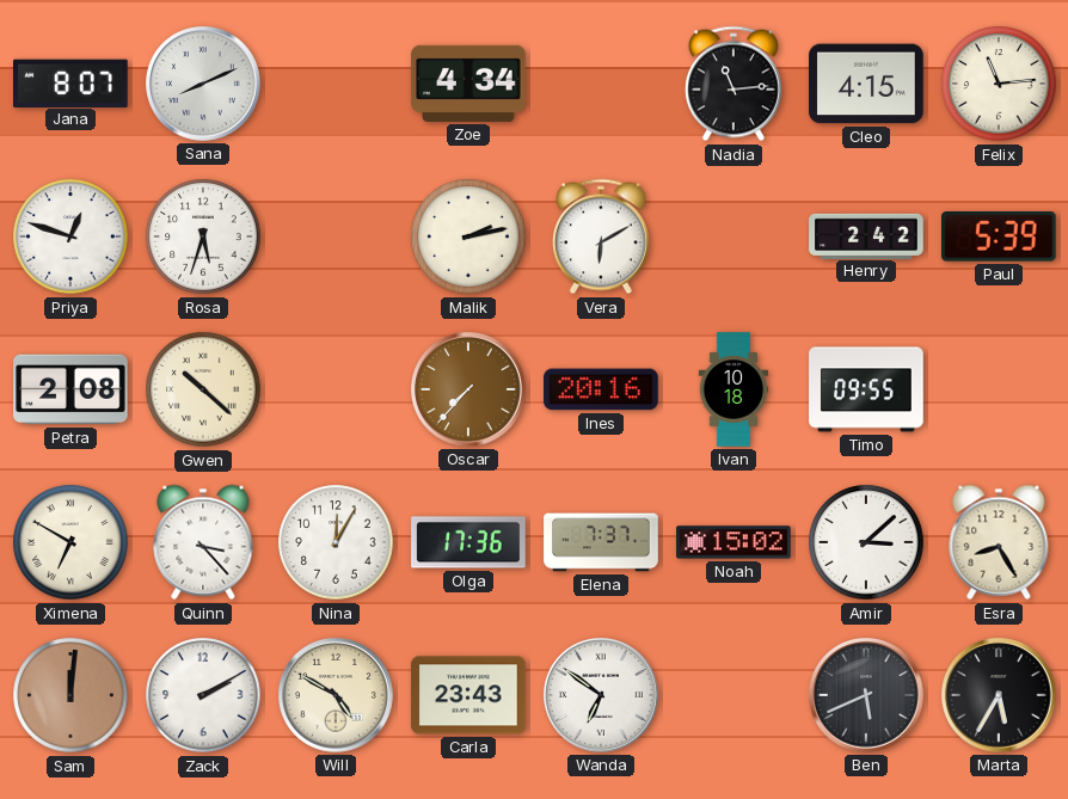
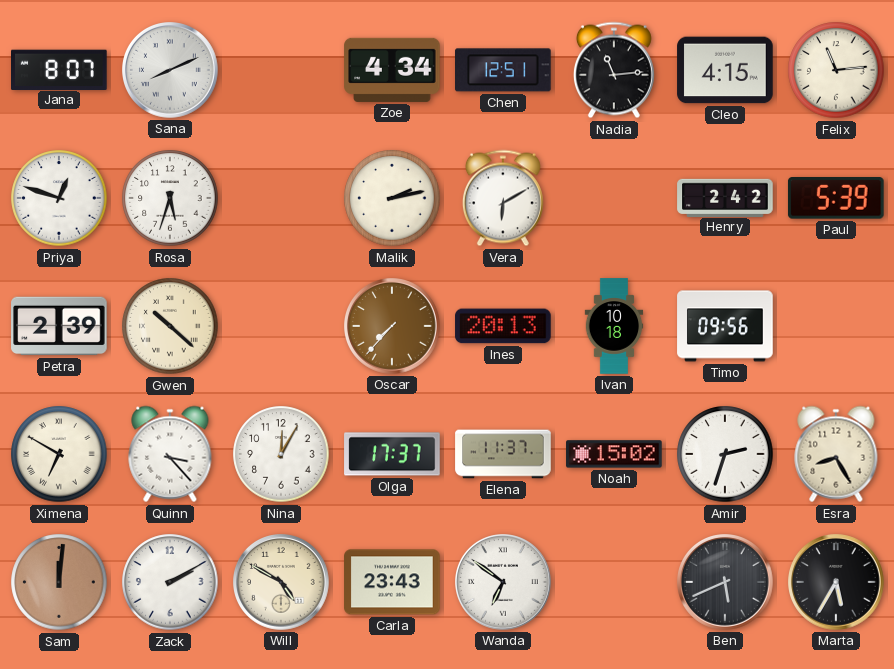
Chen: none -> 12:51
Petra: 2:08 -> 2:39
Ines: 20:16 -> 20:13
Timo: 09:55 -> 09:56
Olga: 17:36 -> 17:37
Elena: 7:37 -> 11:37
Amir: 3:08 -> 2:33
